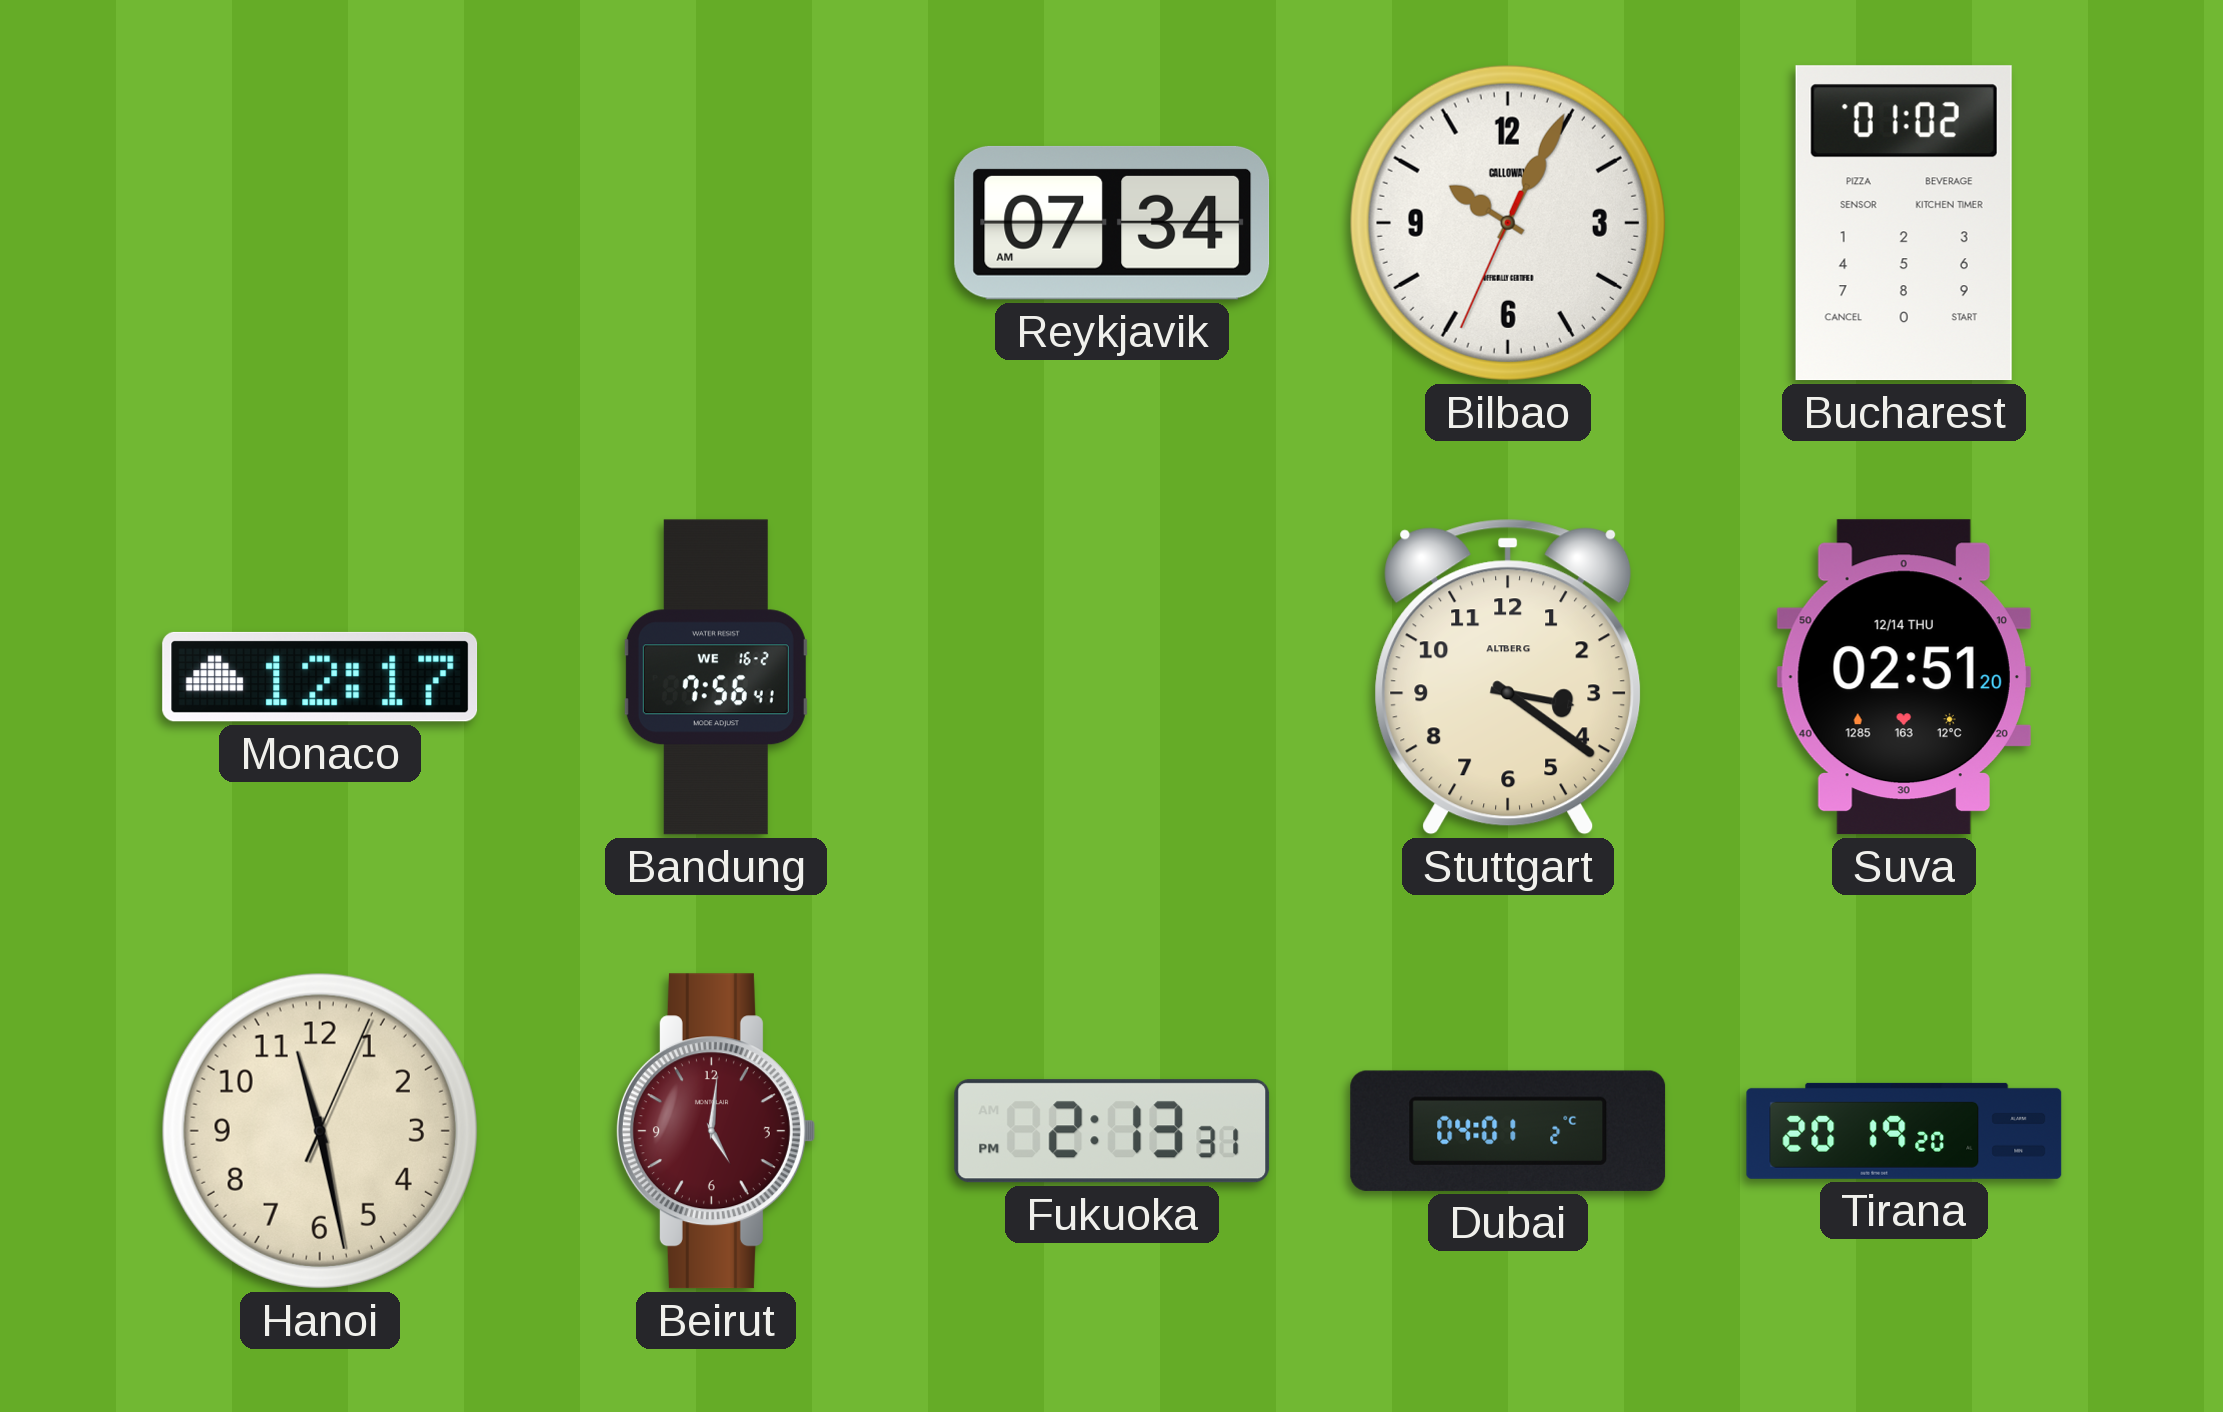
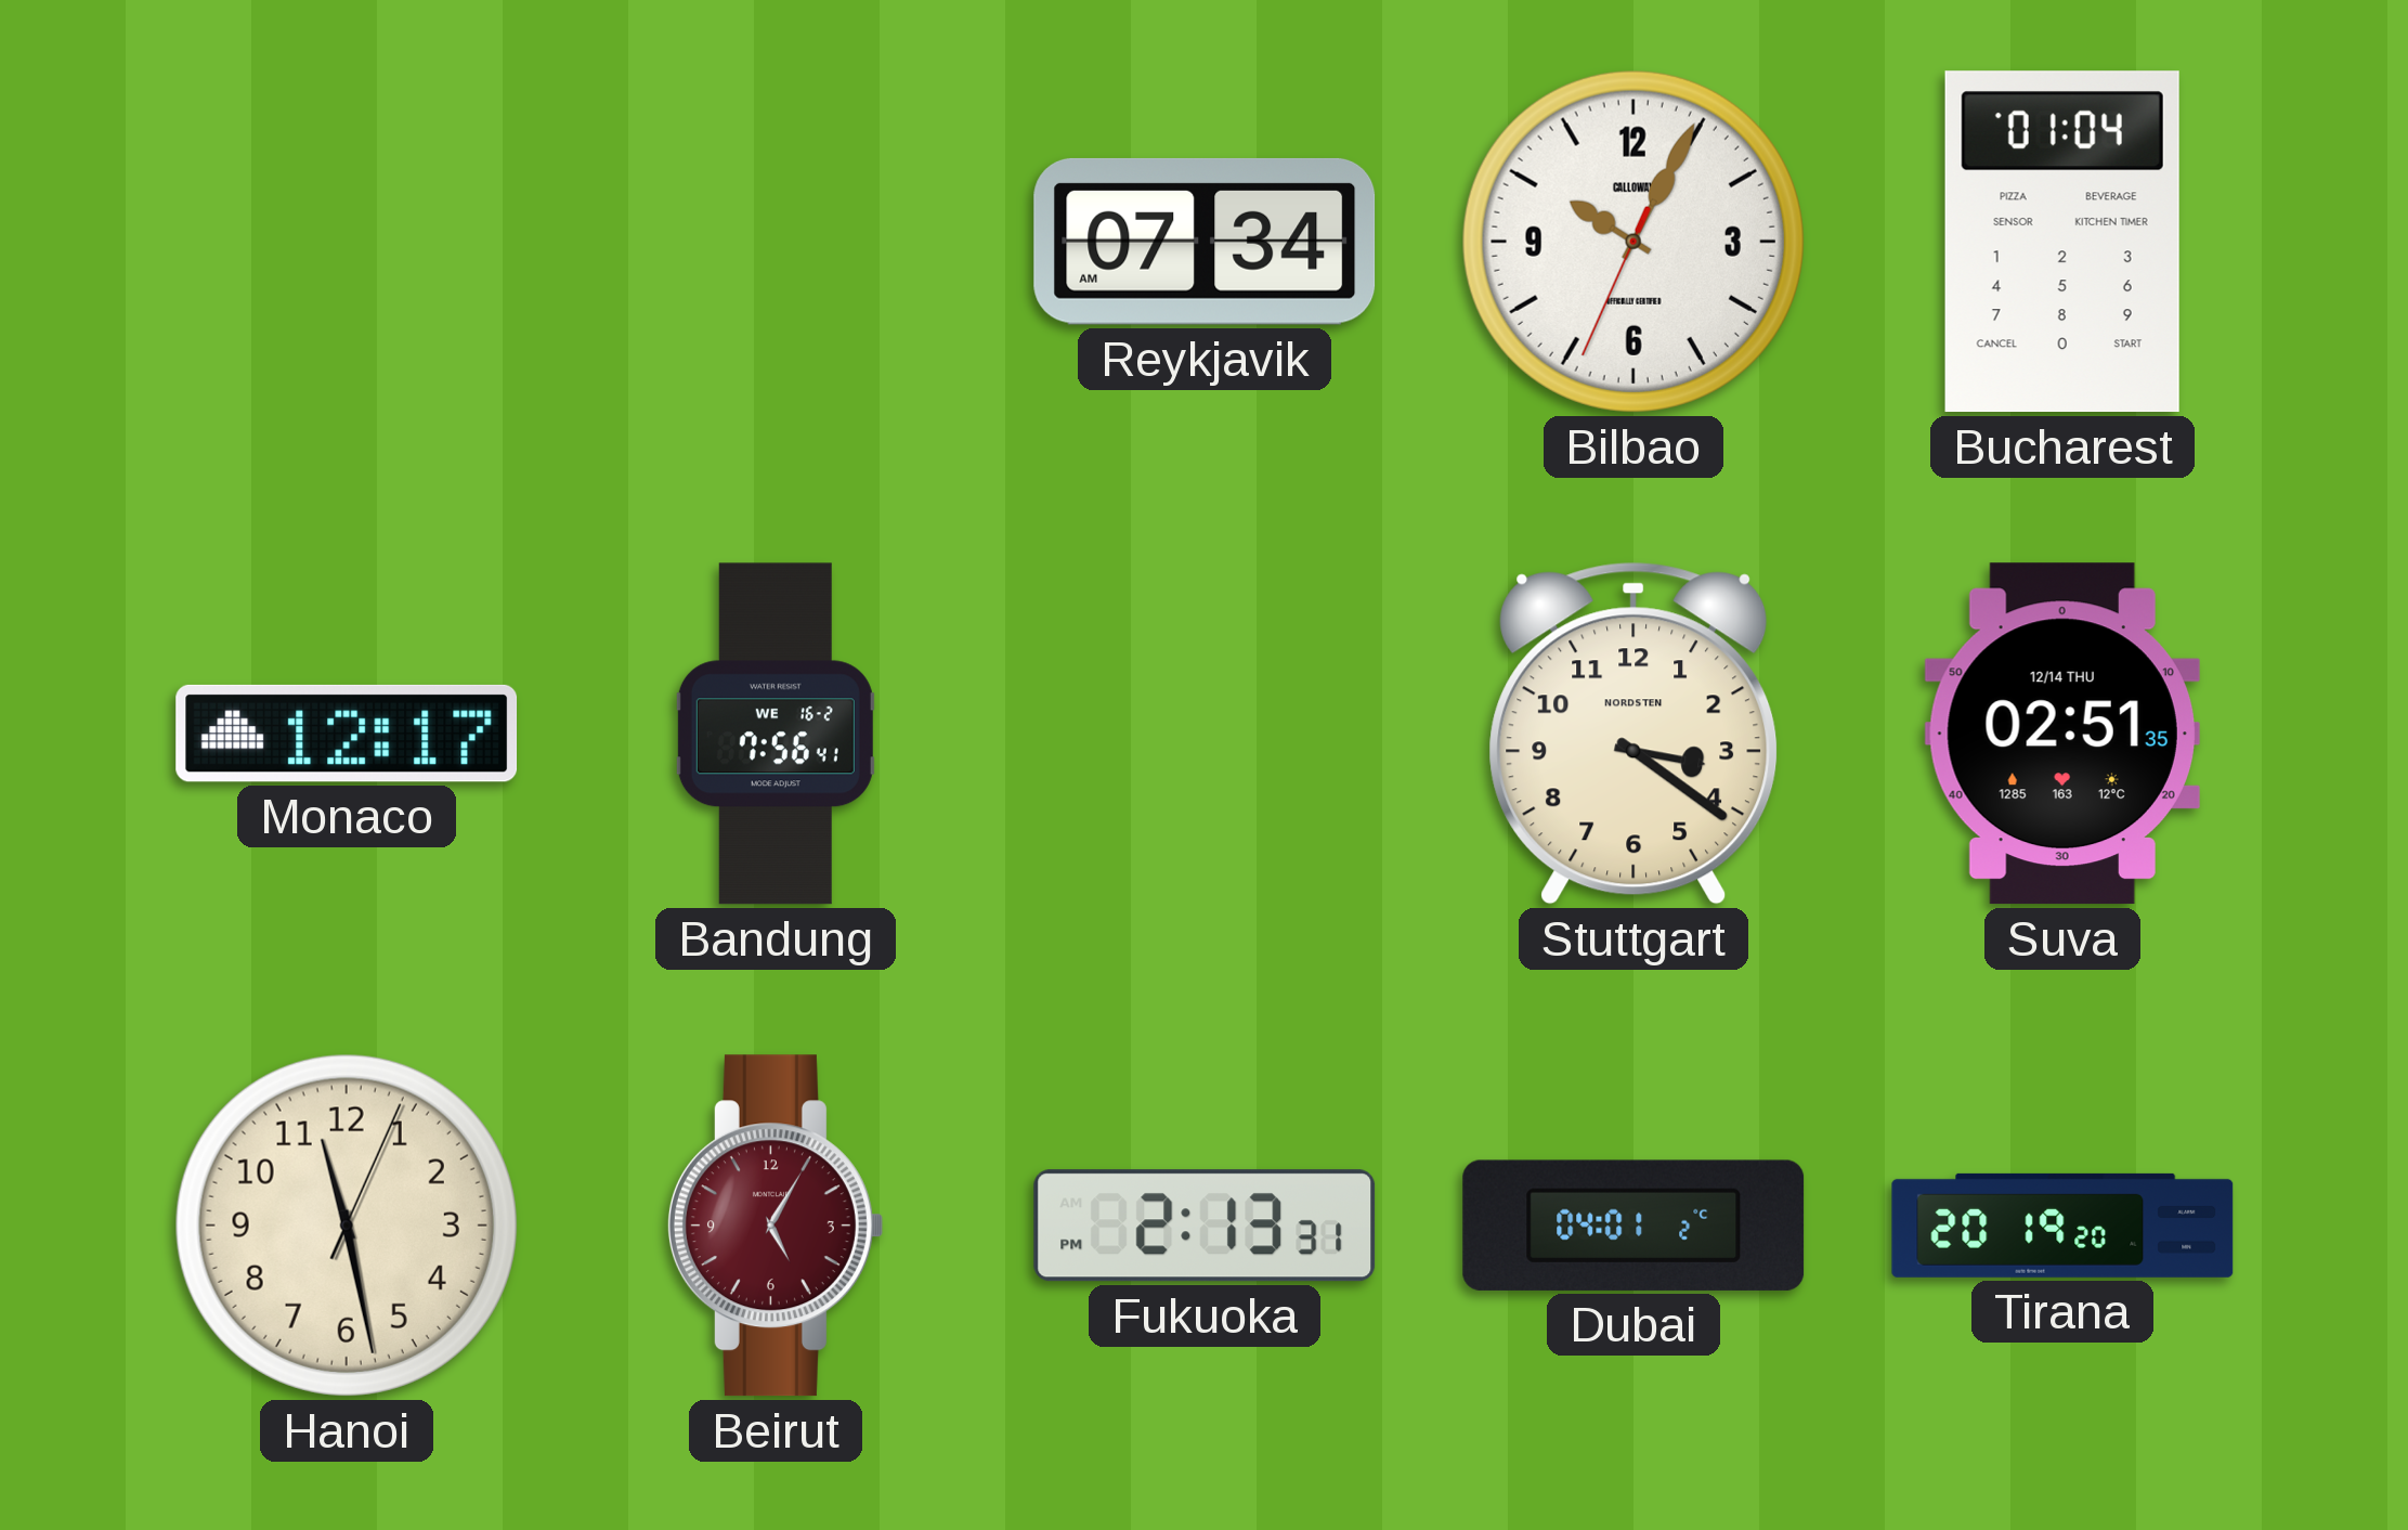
Bucharest: 01:02 -> 01:04
Stuttgart brand: ALTBERG -> NORDSTEN
Suva: 02:51:20 -> 02:51:35
Beirut: 5:01 -> 5:05
